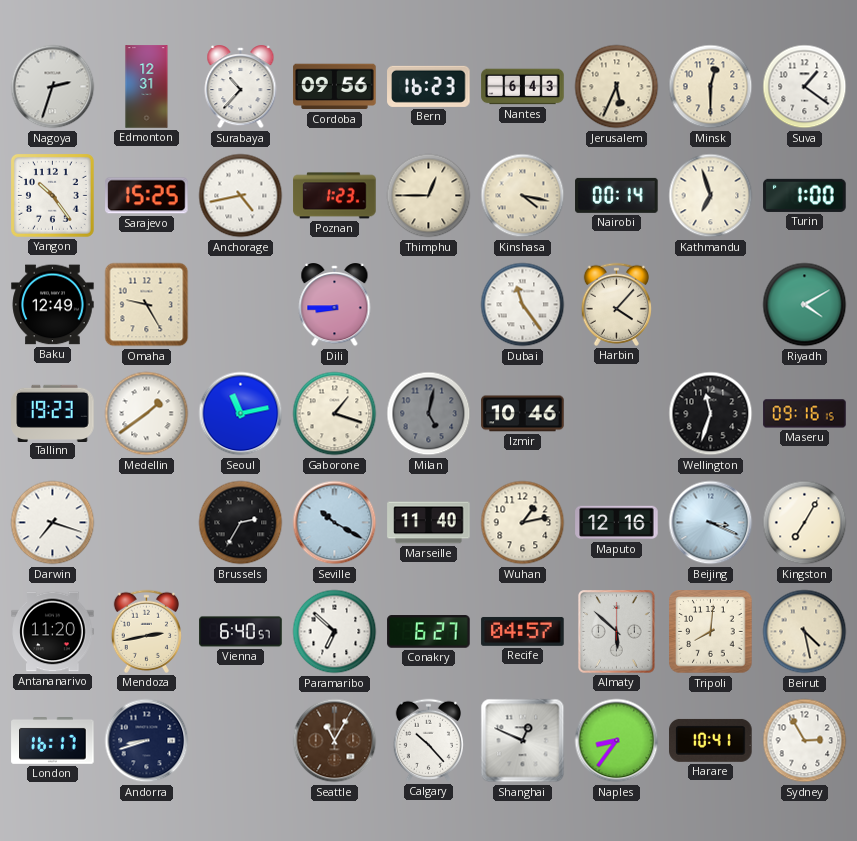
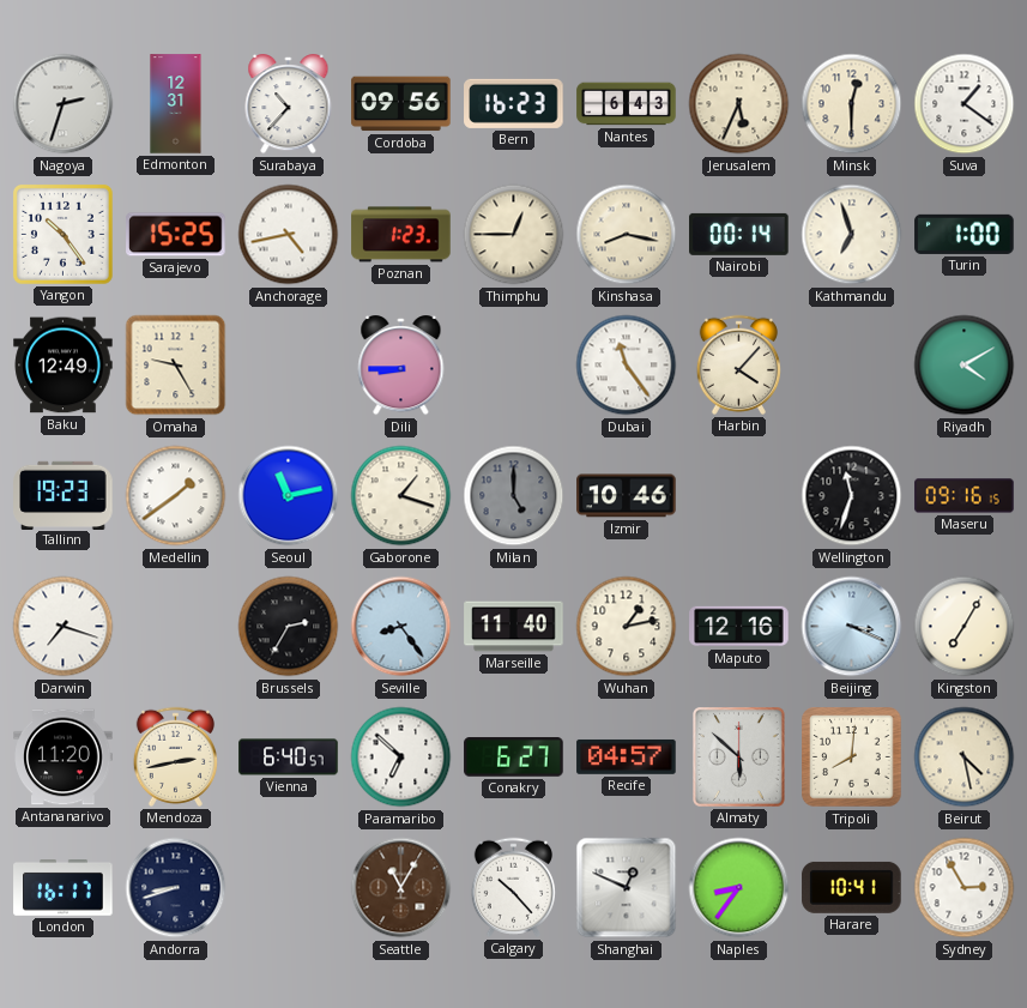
Kinshasa: 4:17 -> 8:17
Milan: 5:02 -> 5:00
Seville: 10:20 -> 8:24
